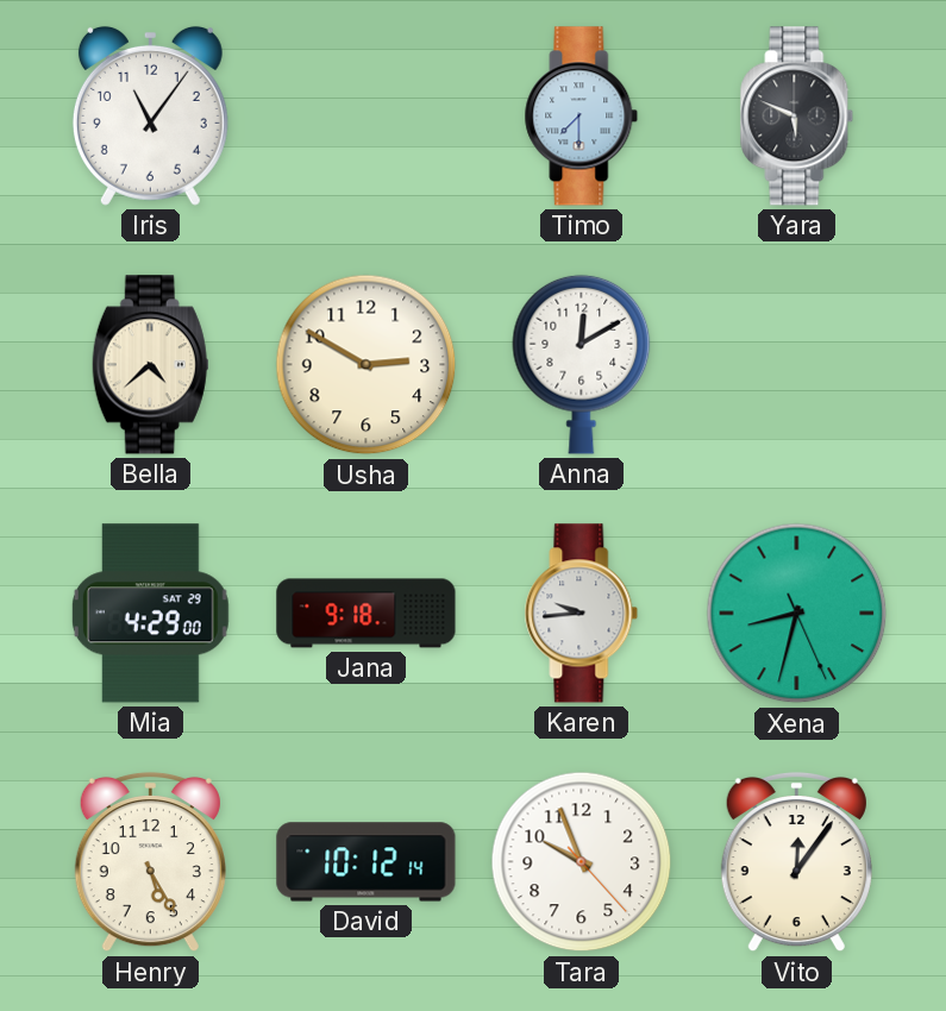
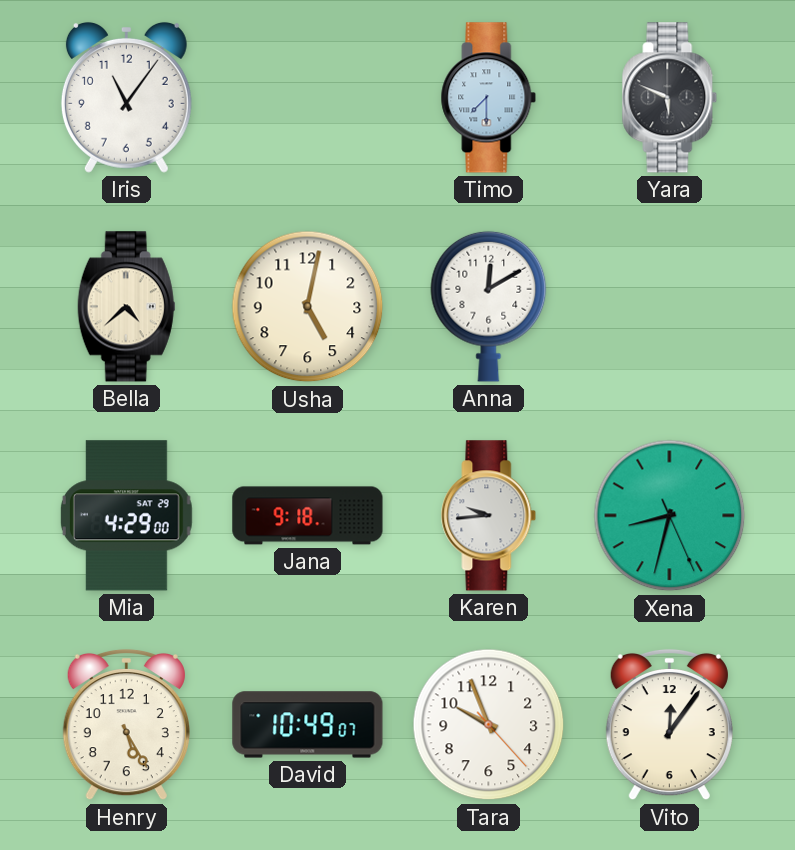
Usha: 2:50 -> 5:02
David: 10:12 -> 10:49
